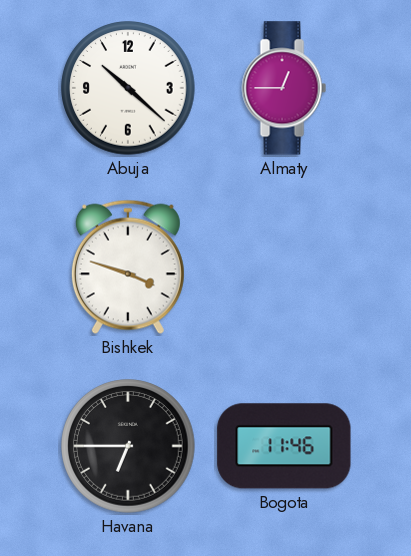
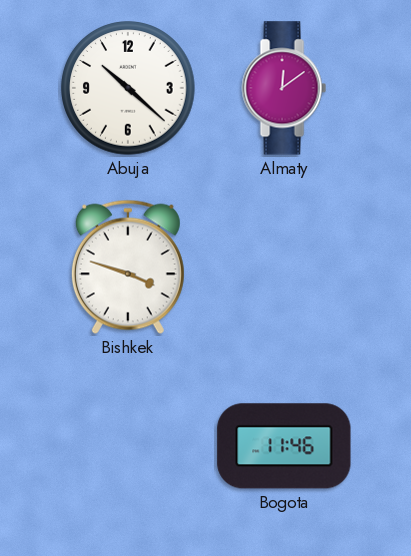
Almaty: 12:45 -> 12:09
Havana: 6:45 -> none
